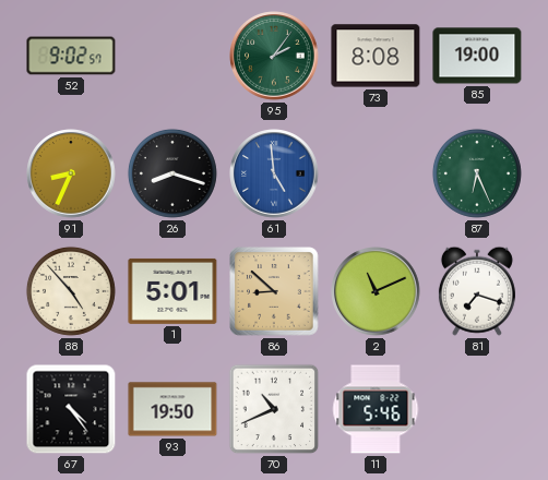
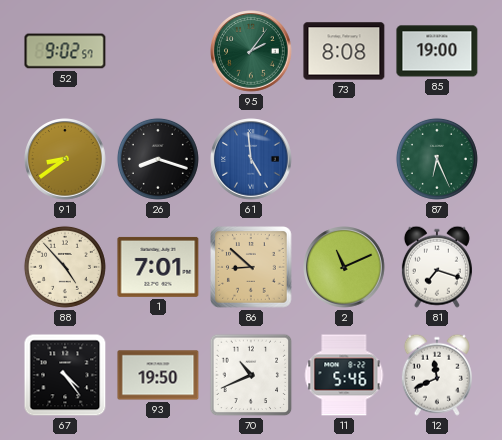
91: 8:34 -> 8:39
1: 5:01 -> 7:01
12: none -> 11:41
